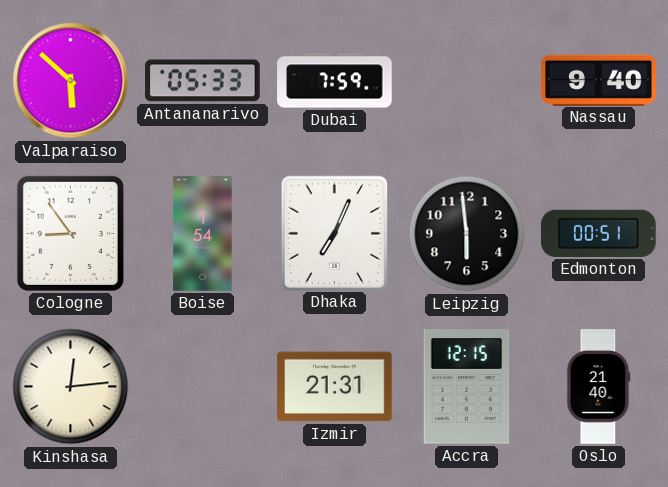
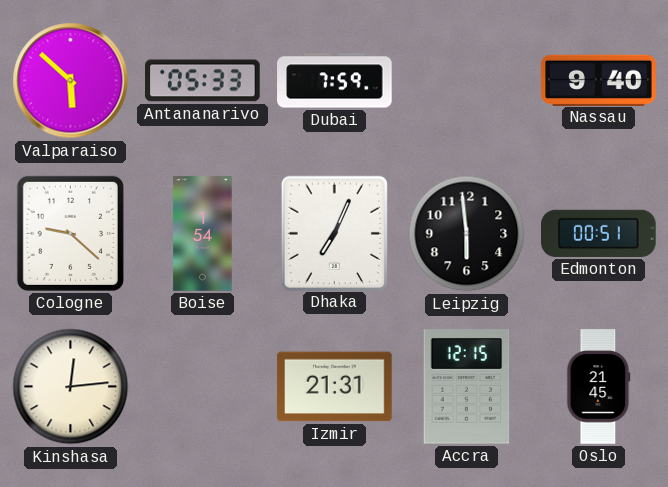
Cologne: 8:54 -> 9:22
Oslo: 21:40 -> 21:45
